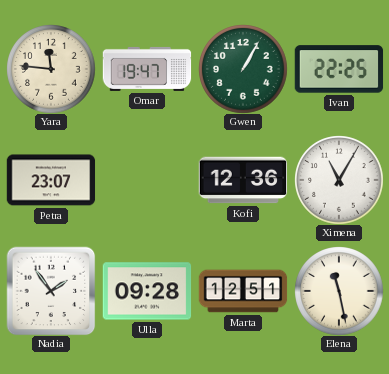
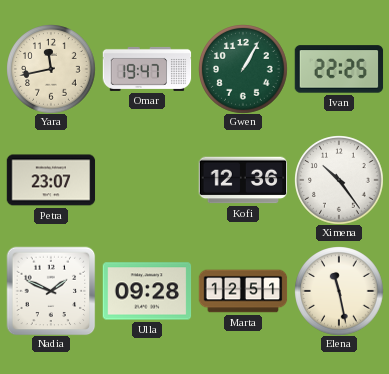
Yara: 11:46 -> 11:43
Ximena: 11:05 -> 10:24
Nadia: 1:54 -> 1:49
